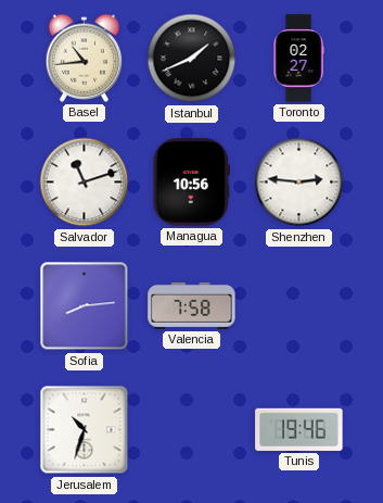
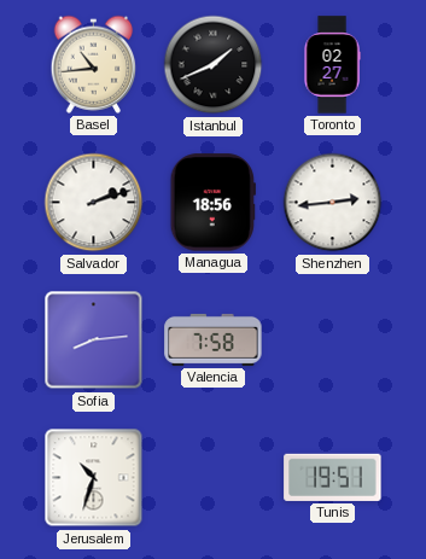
Salvador: 11:12 -> 2:12
Managua: 10:56 -> 18:56
Shenzhen: 2:46 -> 2:44
Tunis: 19:46 -> 19:51
